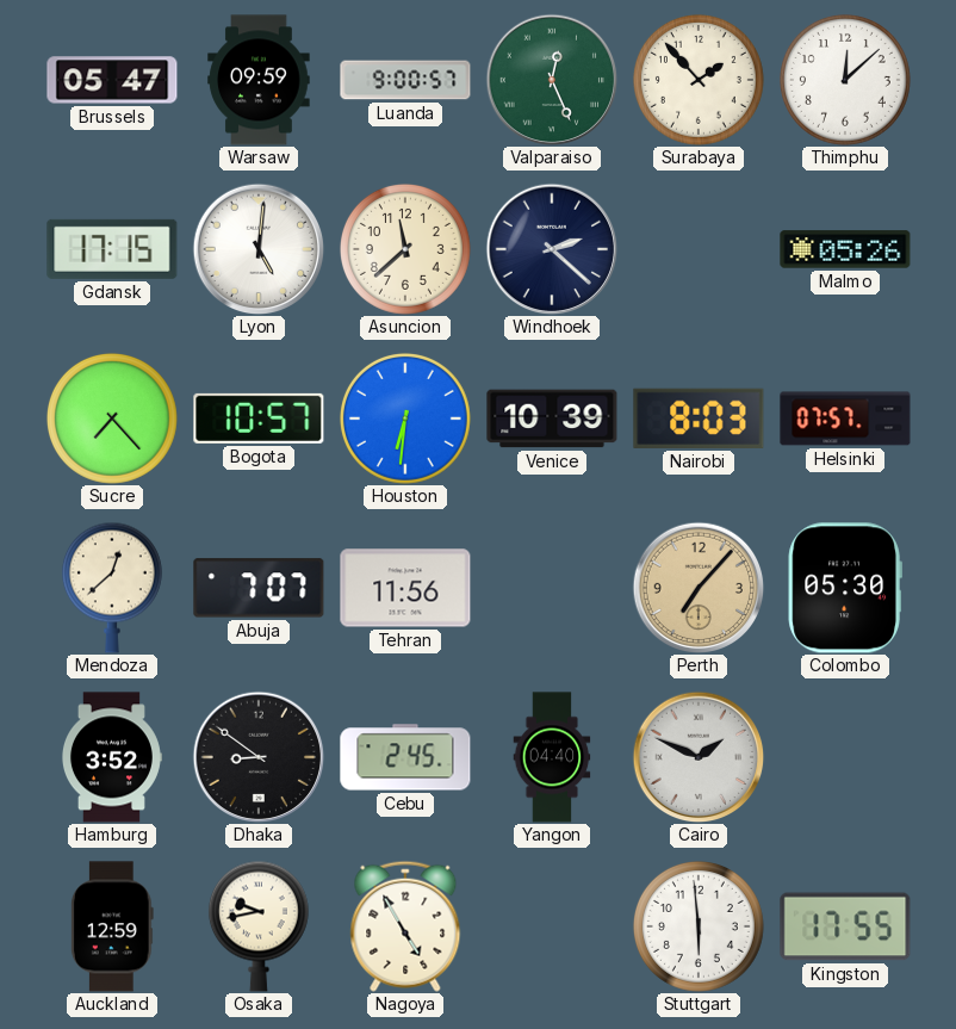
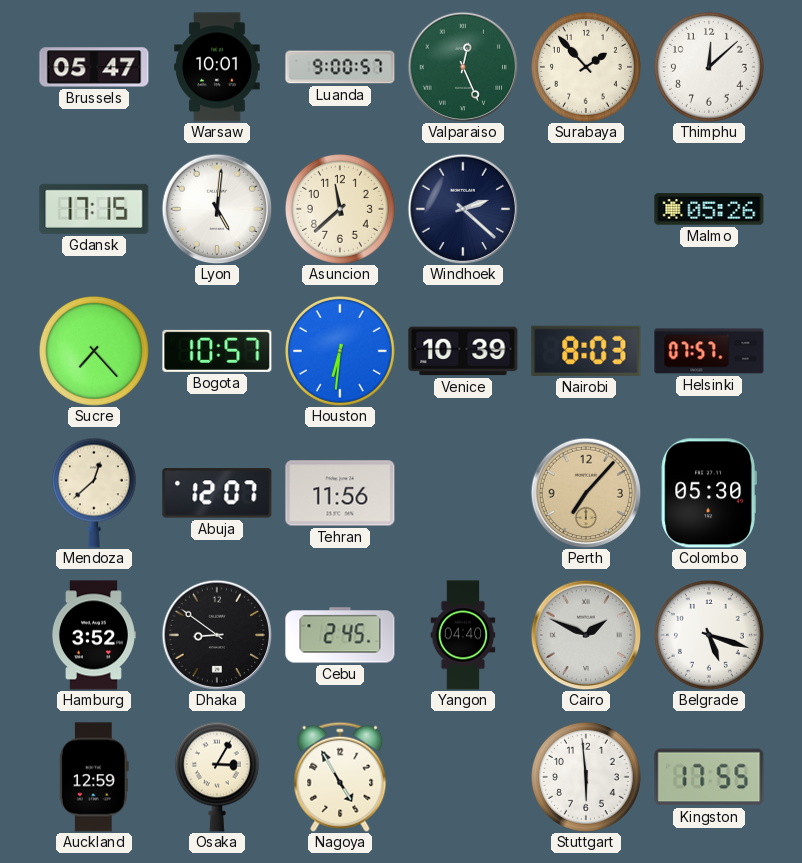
Warsaw: 09:59 -> 10:01
Abuja: 7:07 -> 12:07
Belgrade: none -> 5:18
Osaka: 9:43 -> 3:05
